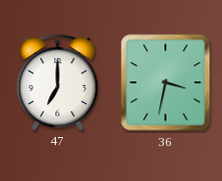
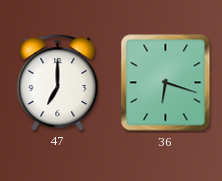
36: 3:32 -> 6:18
